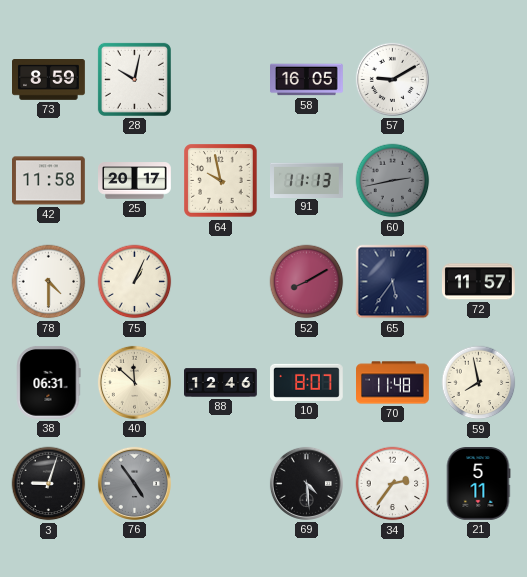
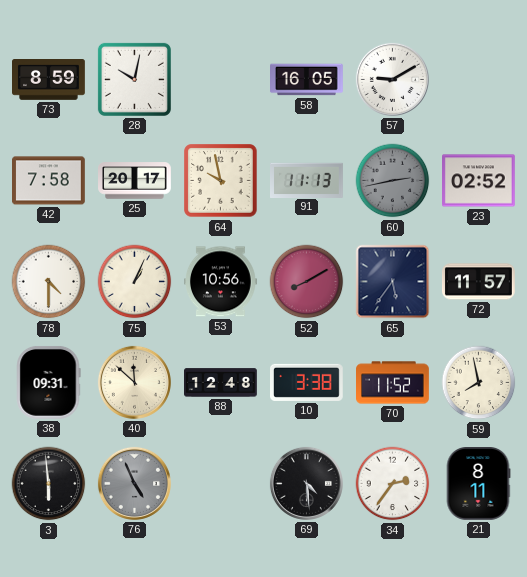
42: 11:58 -> 7:58
23: none -> 02:52
53: none -> 10:56
38: 06:31 -> 09:31
88: 12:46 -> 12:48
10: 8:07 -> 3:38
70: 11:48 -> 11:52
3: 9:03 -> 5:59
76: 4:54 -> 4:56
21: 5:11 -> 8:11
